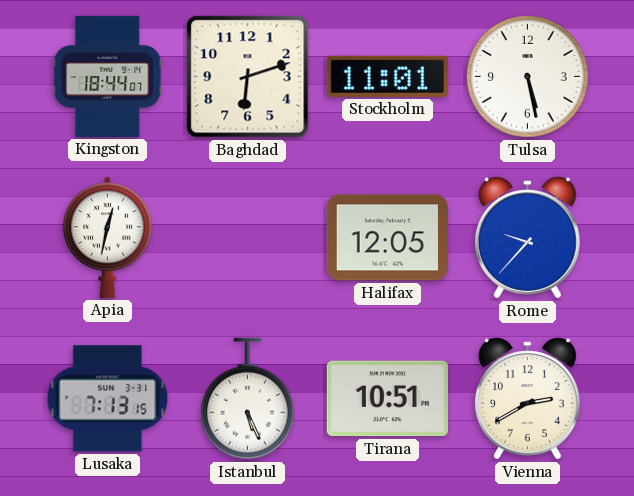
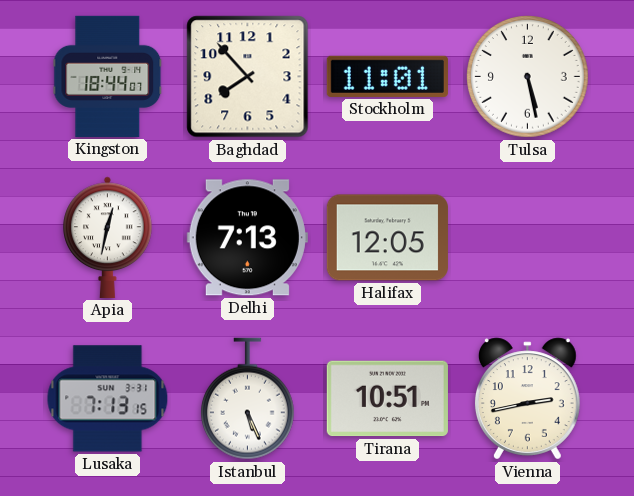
Baghdad: 6:12 -> 7:53
Delhi: none -> 7:13
Rome: 9:37 -> none
Vienna: 2:40 -> 2:43
